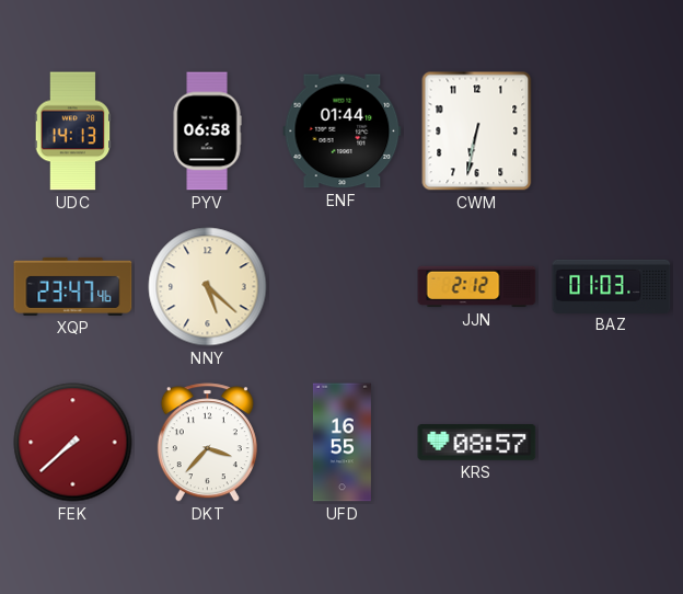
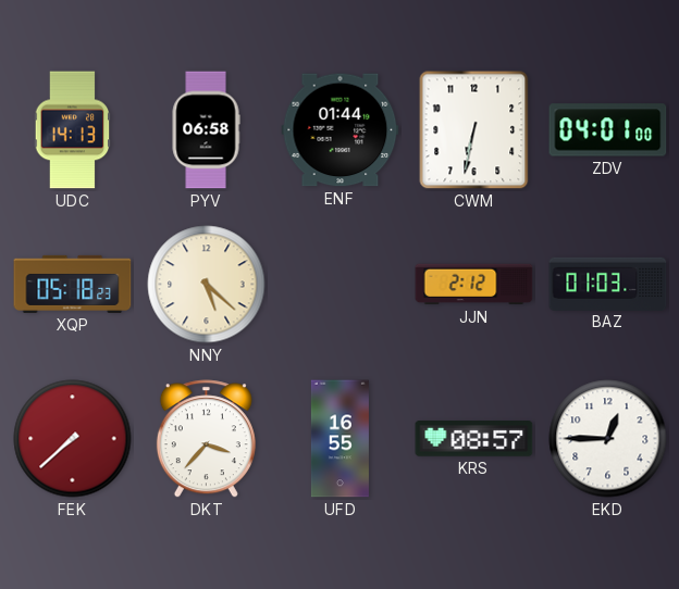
ZDV: none -> 04:01
XQP: 23:47 -> 05:18
EKD: none -> 12:45
